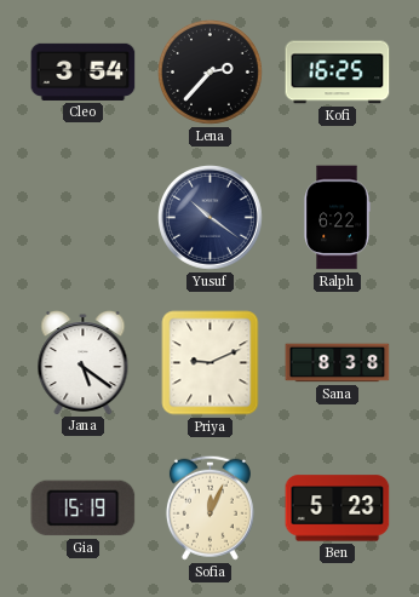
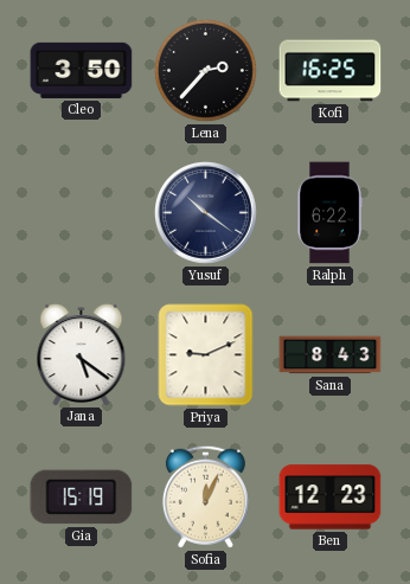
Cleo: 3:54 -> 3:50
Sana: 8:38 -> 8:43
Ben: 5:23 -> 12:23
